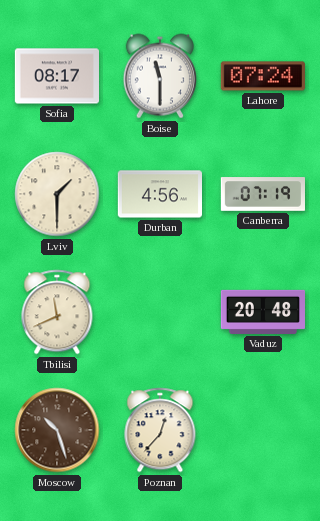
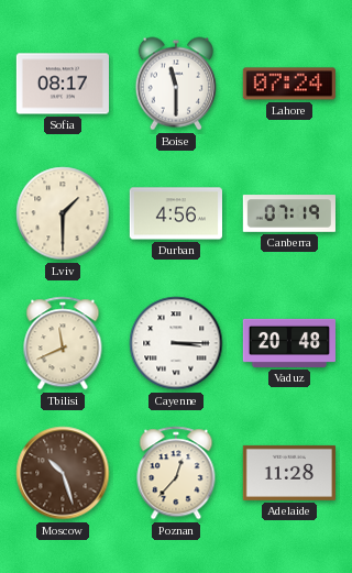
Cayenne: none -> 3:15
Adelaide: none -> 11:28
